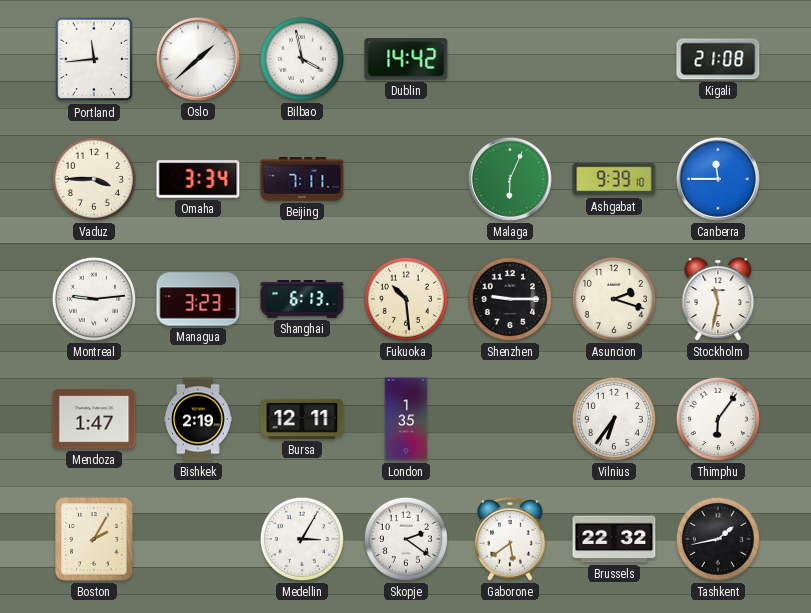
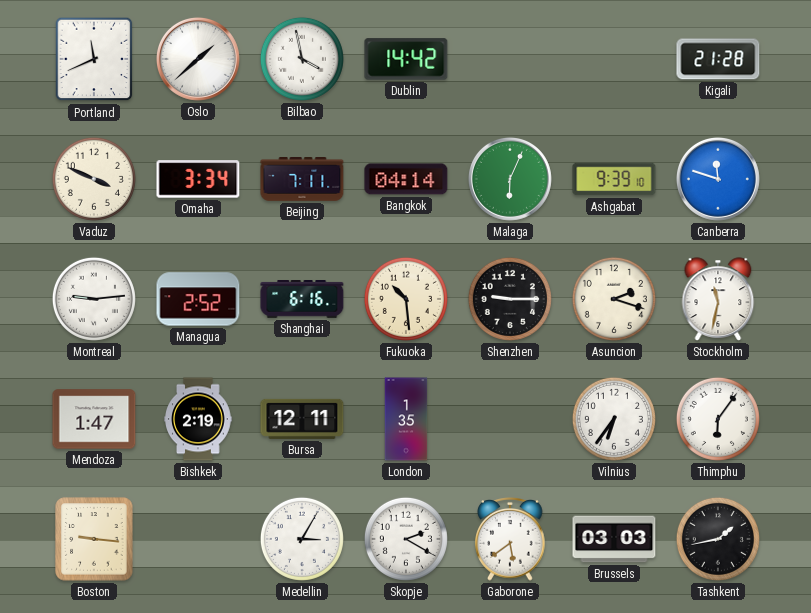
Portland: 11:44 -> 11:41
Kigali: 21:08 -> 21:28
Vaduz: 3:45 -> 3:49
Bangkok: none -> 04:14
Canberra: 11:45 -> 11:48
Managua: 3:23 -> 2:52
Shanghai: 6:13 -> 6:16
Boston: 2:05 -> 9:16
Skopje: 2:21 -> 2:20
Brussels: 22:32 -> 03:03
